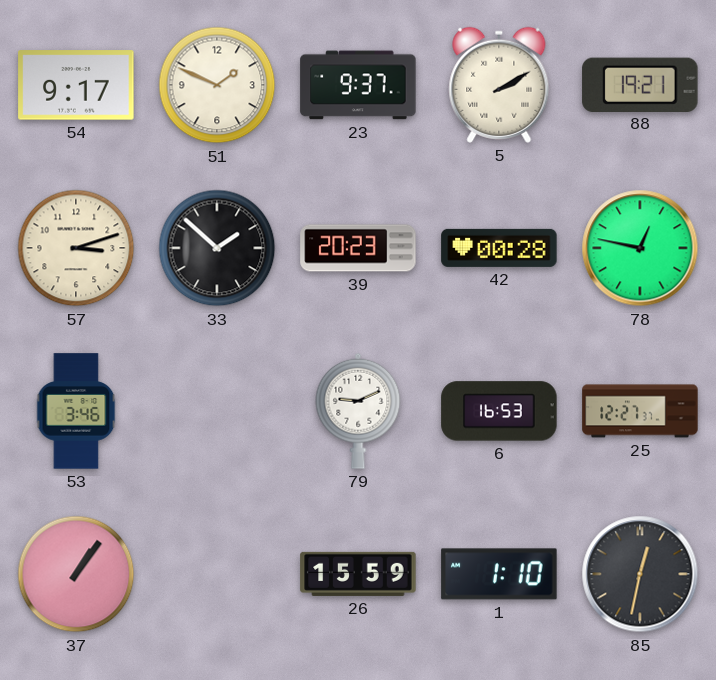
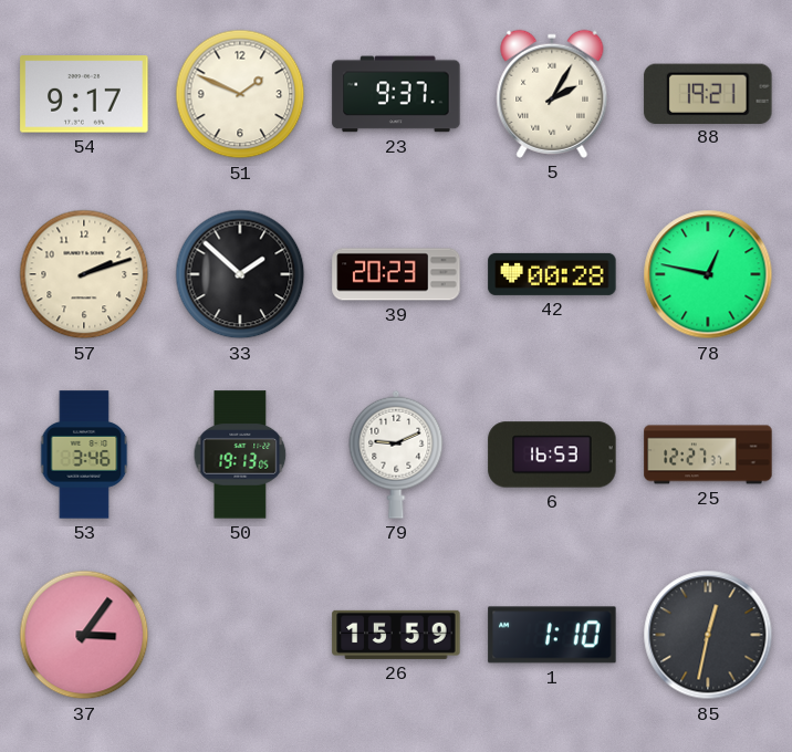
5: 2:10 -> 2:05
57: 3:12 -> 2:12
50: none -> 19:13
37: 1:06 -> 3:06
